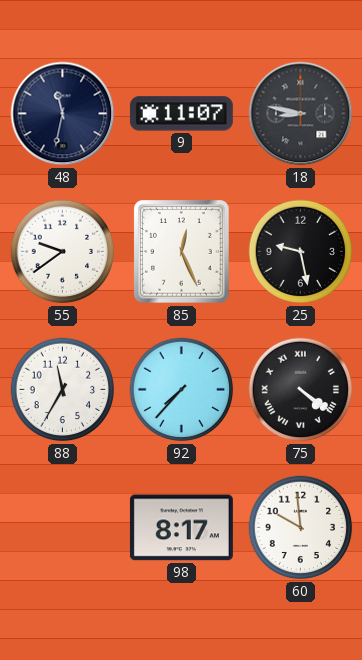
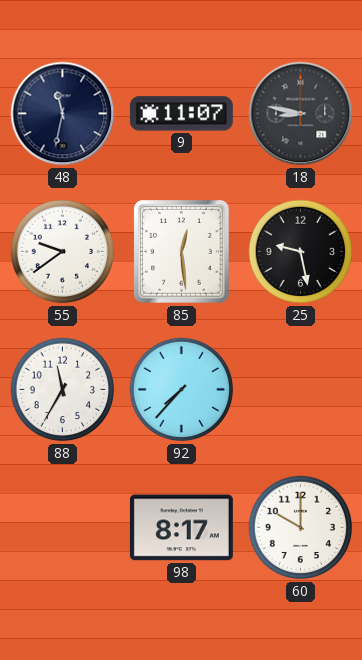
85: 12:26 -> 12:29
75: 4:21 -> none
60: 9:59 -> 10:00
